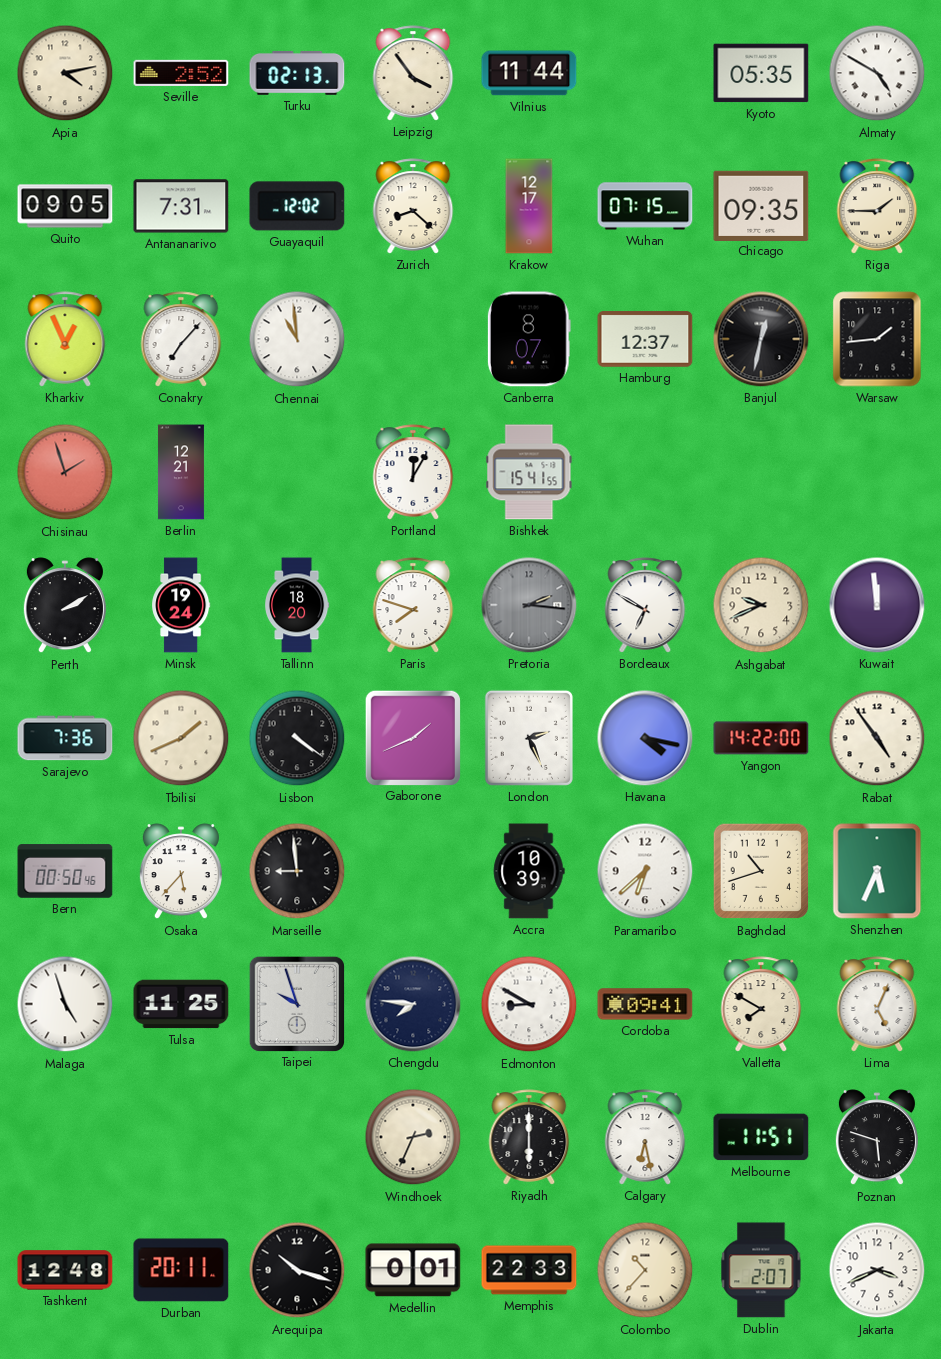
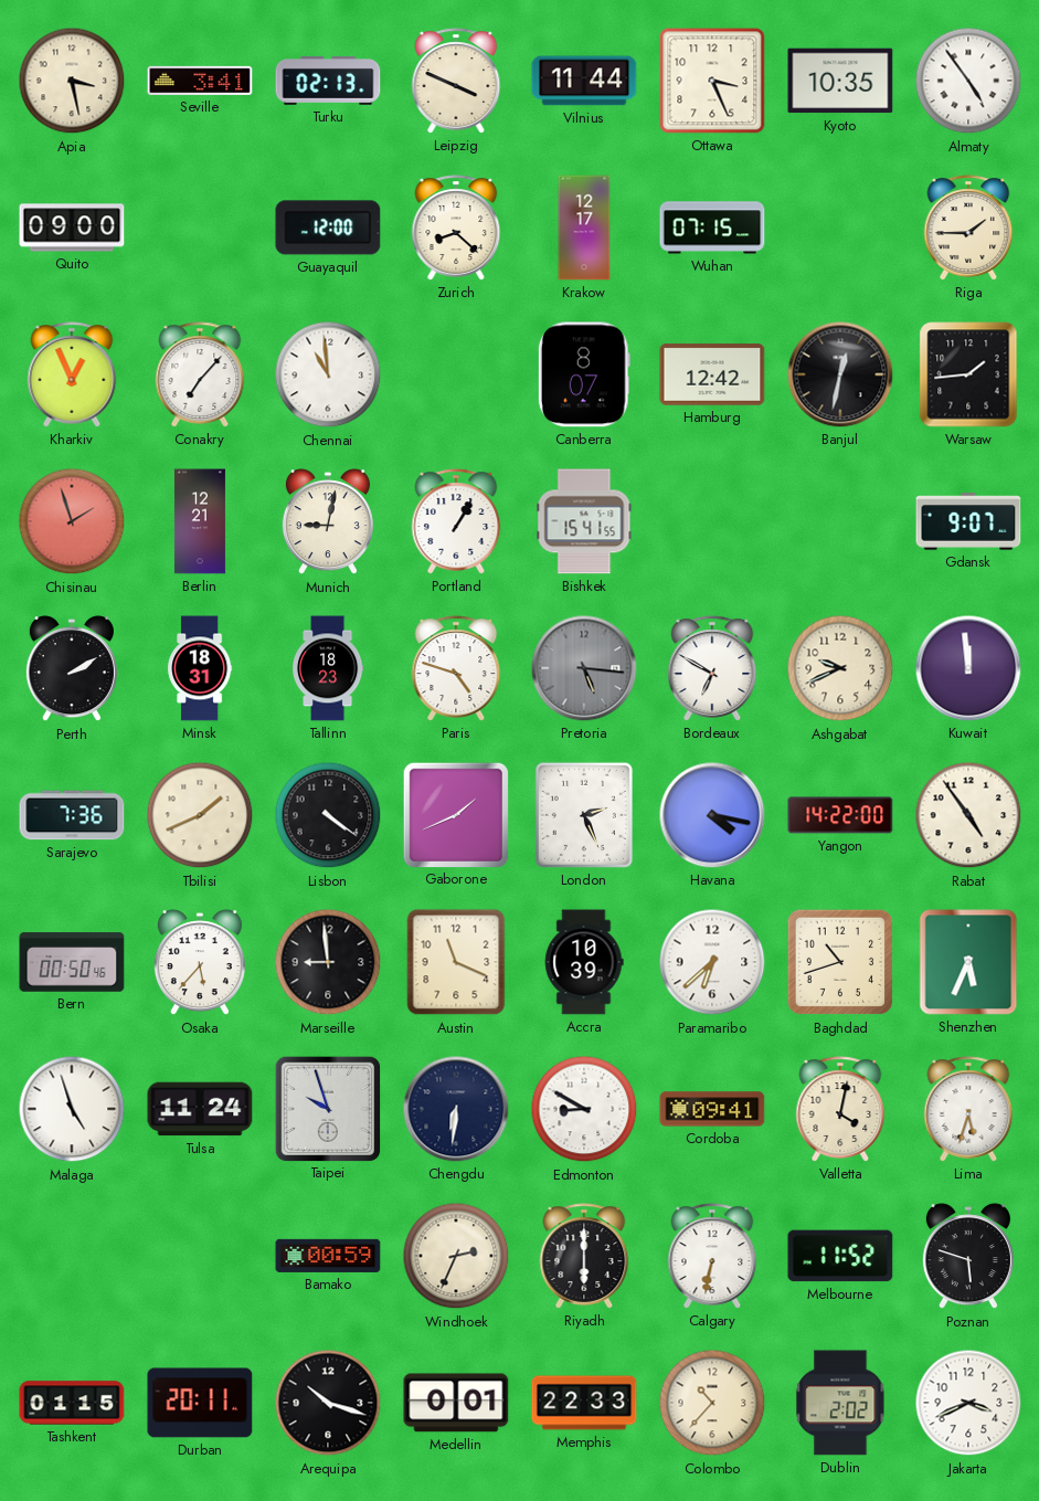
Apia: 4:13 -> 3:28
Seville: 2:52 -> 3:41
Leipzig: 3:54 -> 3:49
Ottawa: none -> 3:26
Kyoto: 05:35 -> 10:35
Almaty: 4:50 -> 4:54
Quito: 09:05 -> 09:00
Antananarivo: 7:31 -> none
Guayaquil: 12:02 -> 12:00
Chicago: 09:35 -> none
Hamburg: 12:37 -> 12:42
Munich: none -> 9:02
Portland: 12:05 -> 1:05
Gdansk: none -> 9:07
Minsk: 19:24 -> 18:31
Tallinn: 18:20 -> 18:23
Paris: 7:48 -> 4:48
Pretoria: 2:16 -> 5:16
Austin: none -> 11:19
Tulsa: 11:25 -> 11:24
Chengdu: 7:46 -> 6:31
Valletta: 7:50 -> 4:02
Lima: 5:04 -> 5:33
Bamako: none -> 00:59
Calgary: 6:28 -> 6:32
Melbourne: 11:51 -> 11:52
Tashkent: 12:48 -> 01:15
Dublin: 2:07 -> 2:02
